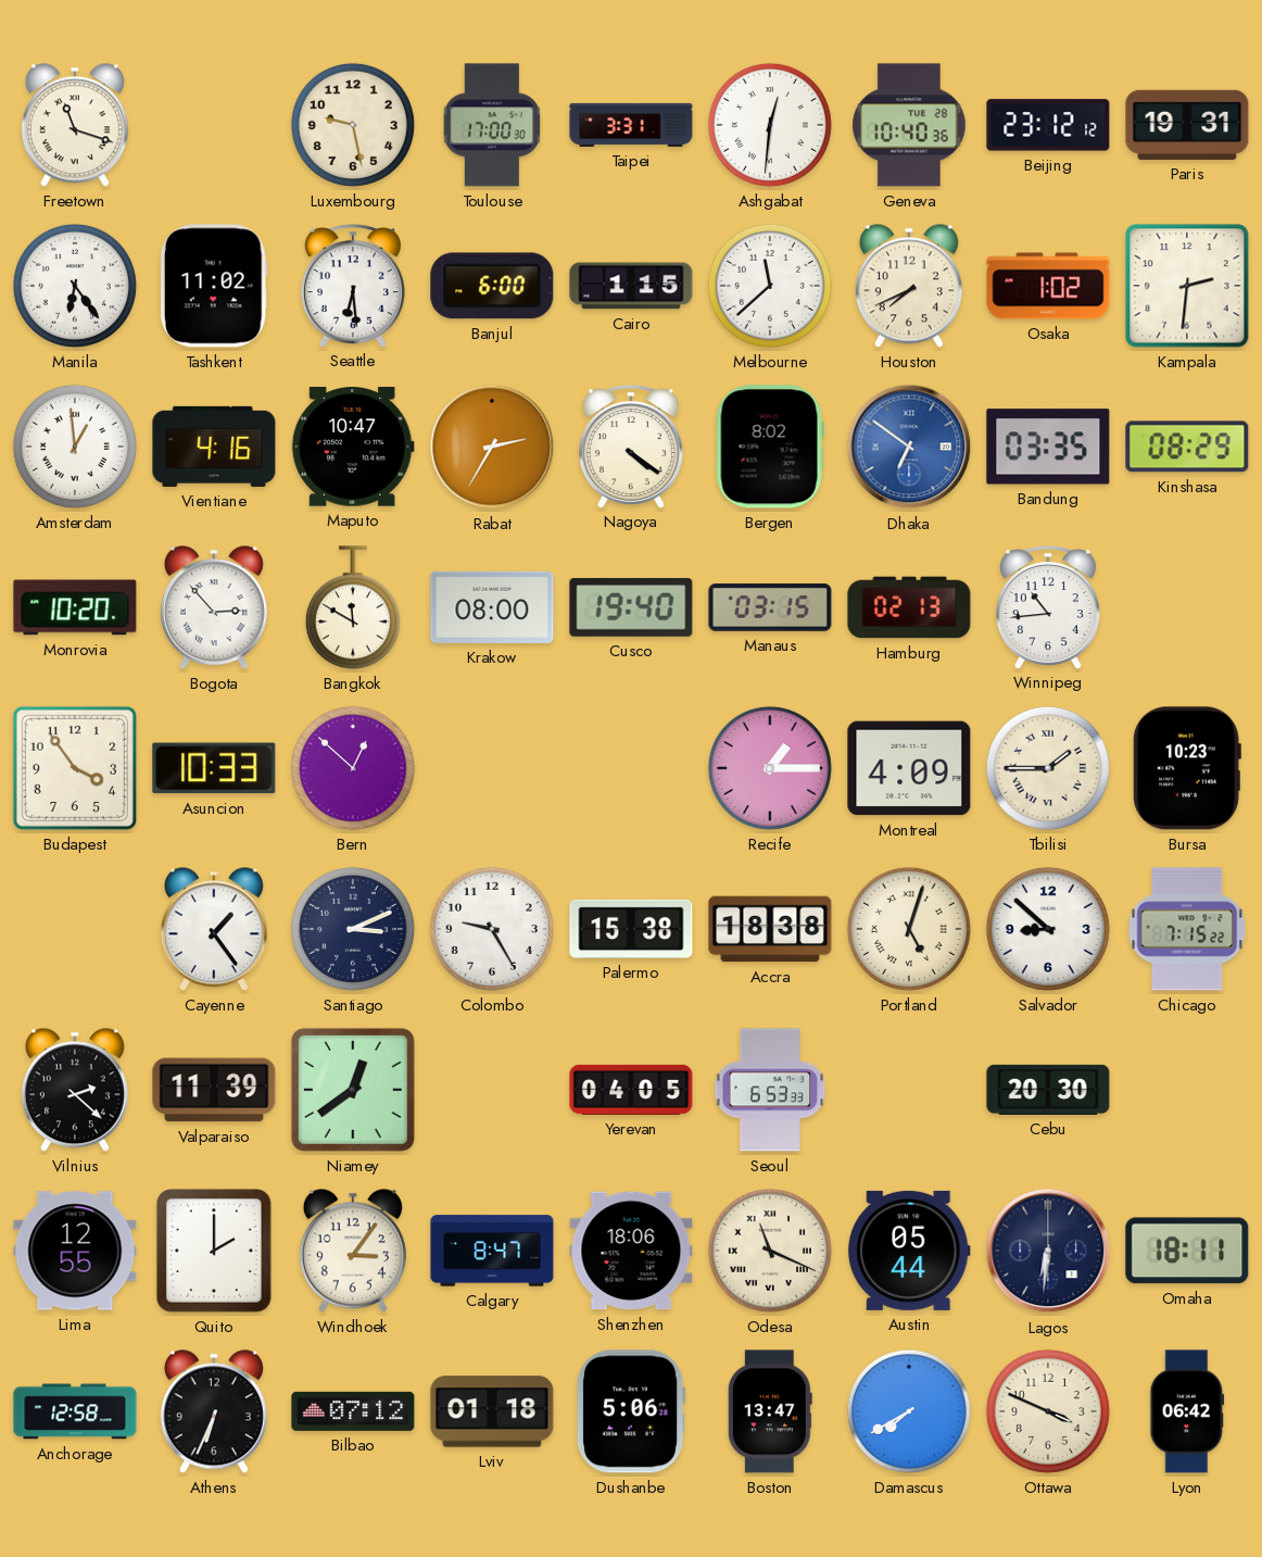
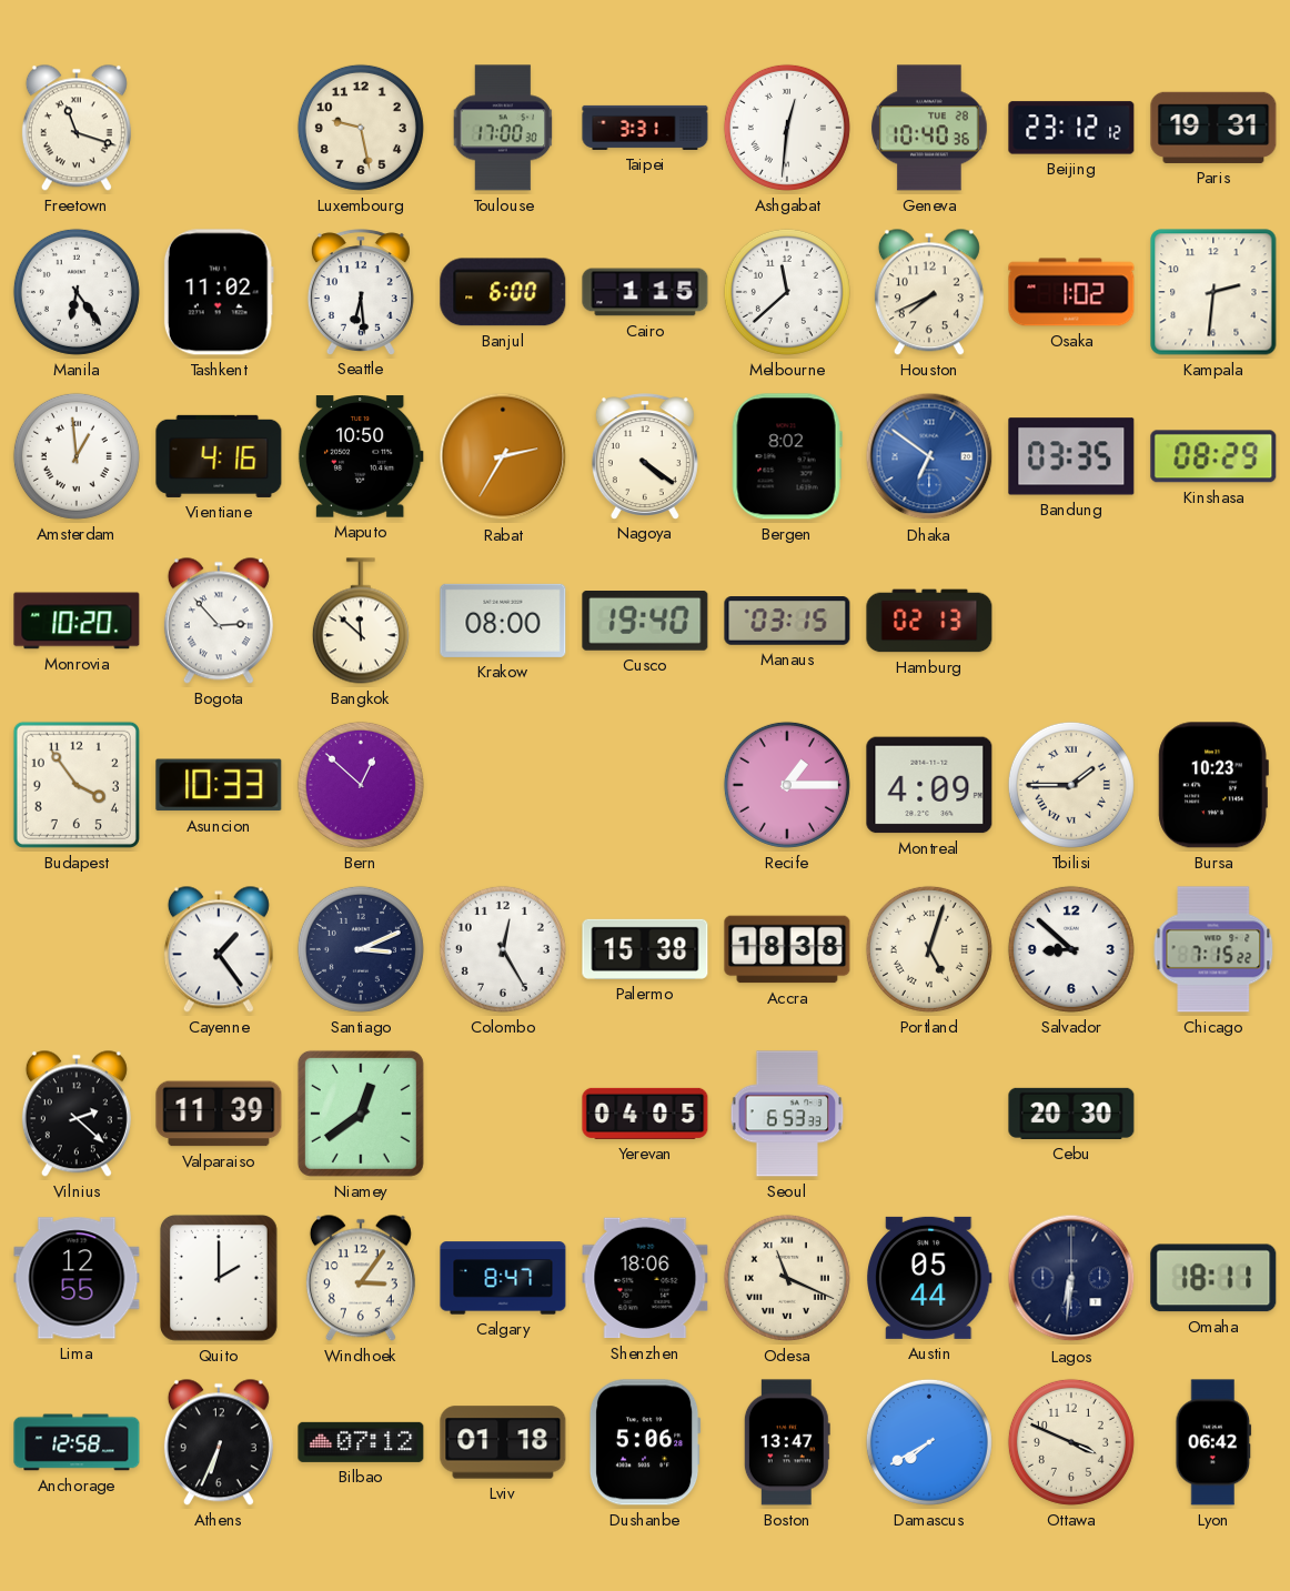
Maputo: 10:47 -> 10:50
Bangkok: 11:50 -> 11:52
Winnipeg: 10:44 -> none
Colombo: 9:25 -> 12:25
